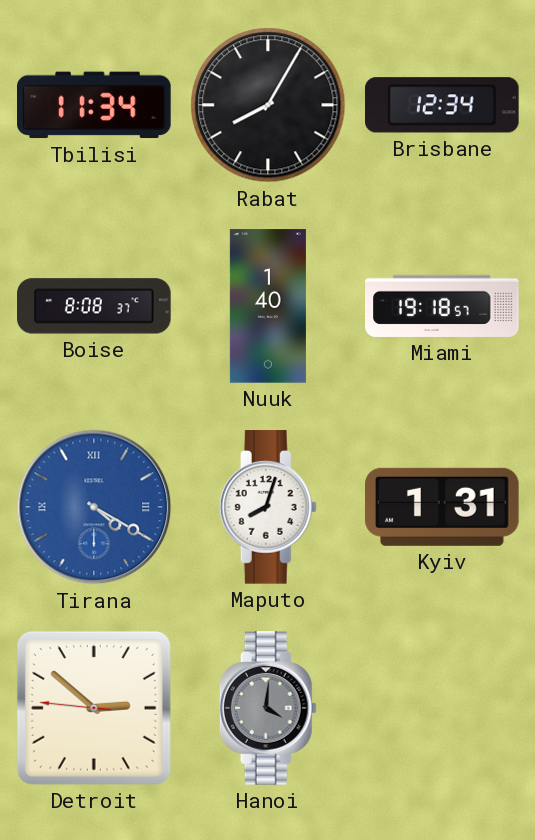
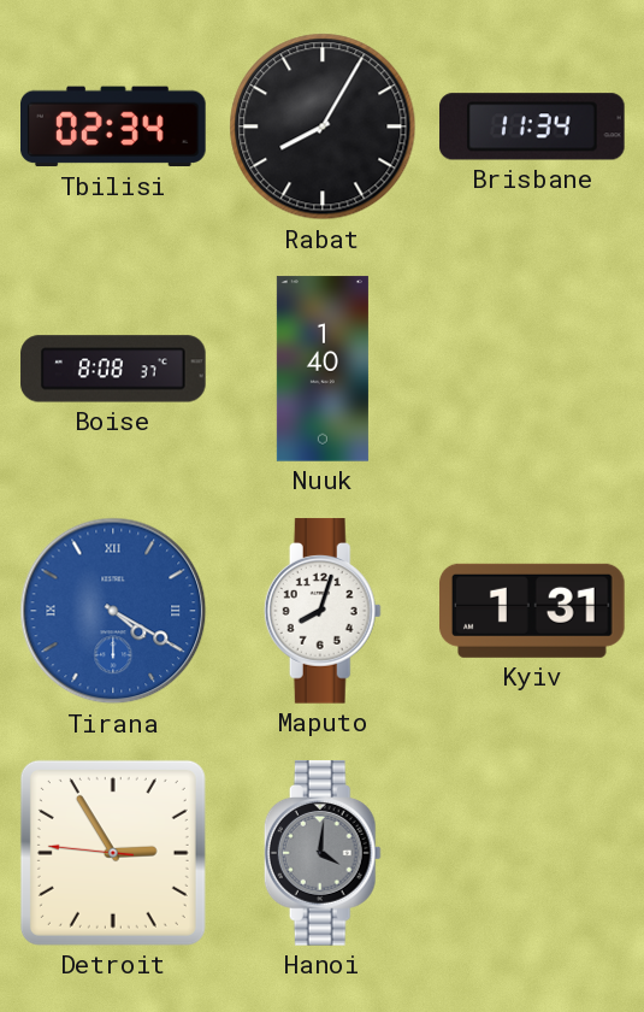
Tbilisi: 11:34 -> 02:34
Brisbane: 12:34 -> 11:34
Miami: 19:18 -> none
Detroit: 2:51 -> 2:54
